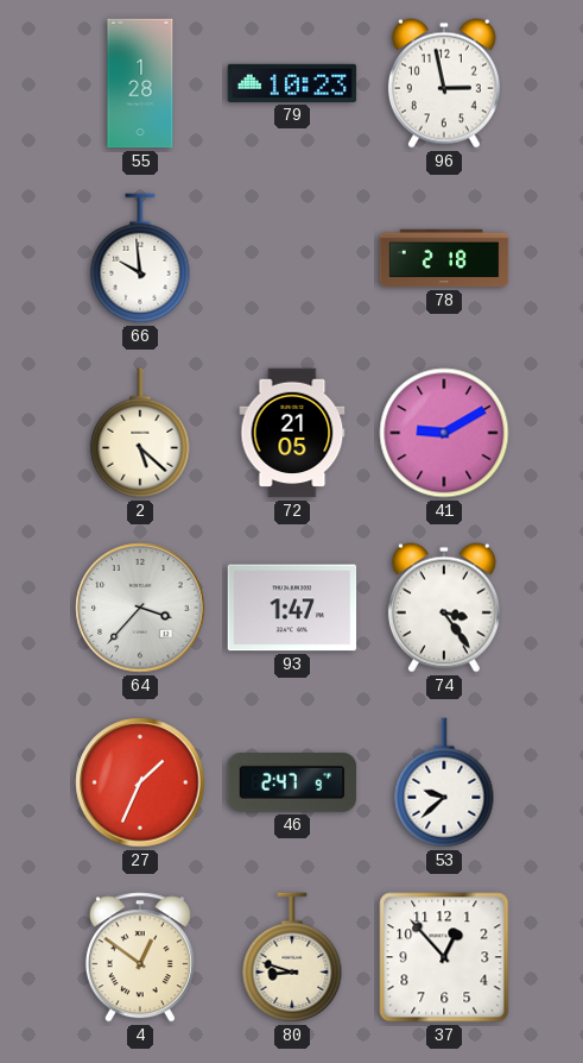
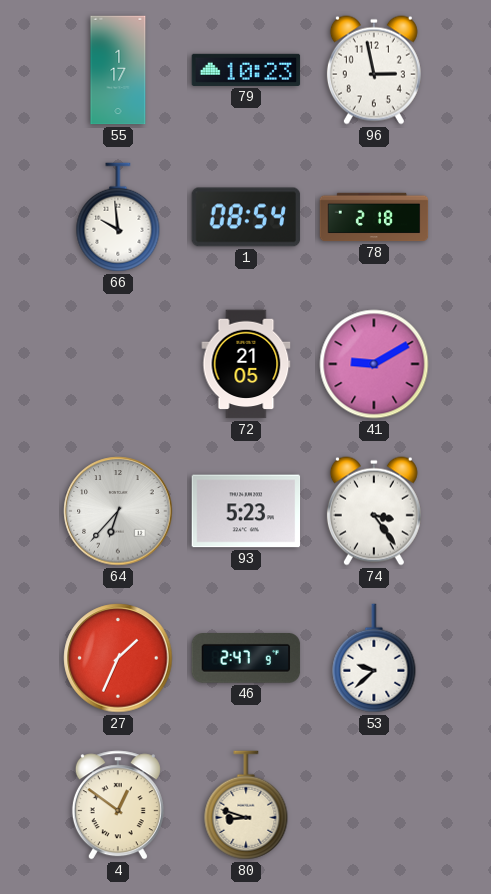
55: 1:28 -> 1:17
1: none -> 08:54
2: 5:22 -> none
64: 3:37 -> 6:37
93: 1:47 -> 5:23
37: 12:53 -> none
